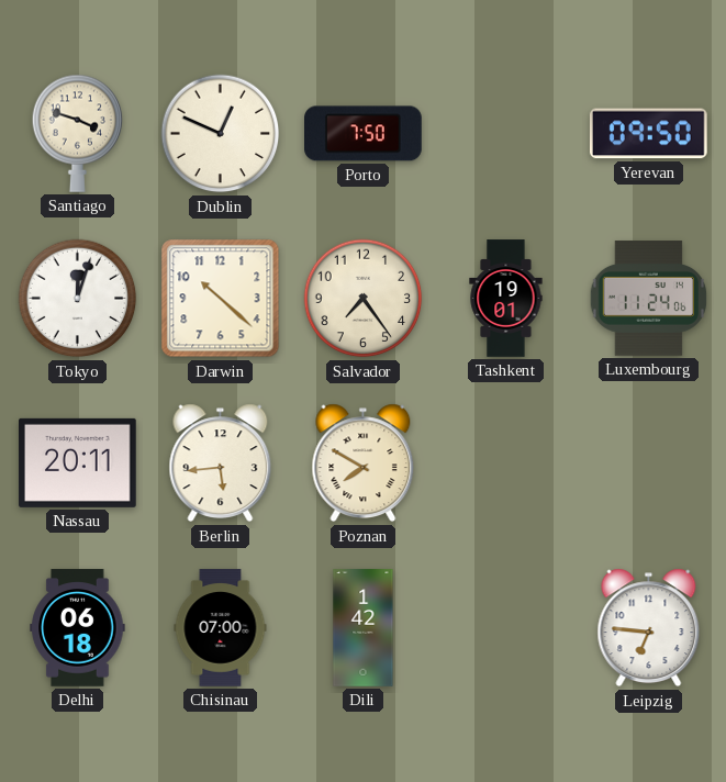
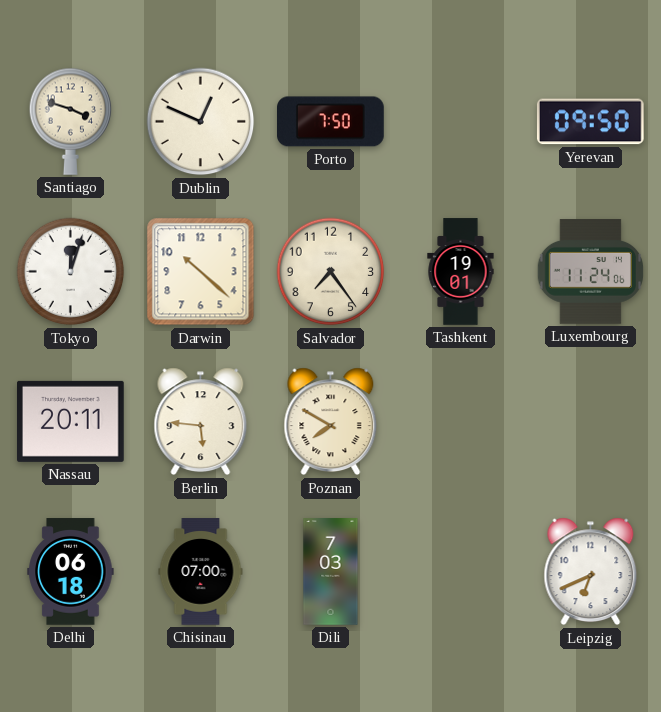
Berlin: 5:44 -> 5:46
Dili: 1:42 -> 7:03
Leipzig: 6:46 -> 6:41
